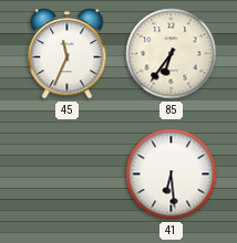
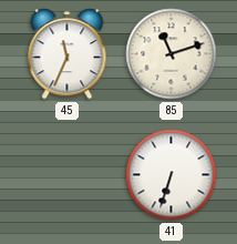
85: 6:36 -> 11:12
41: 6:29 -> 6:33
